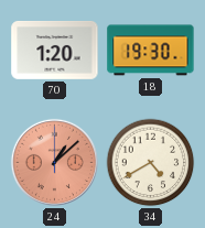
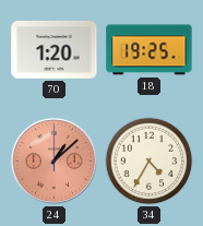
18: 19:30 -> 19:25
34: 4:40 -> 4:35
